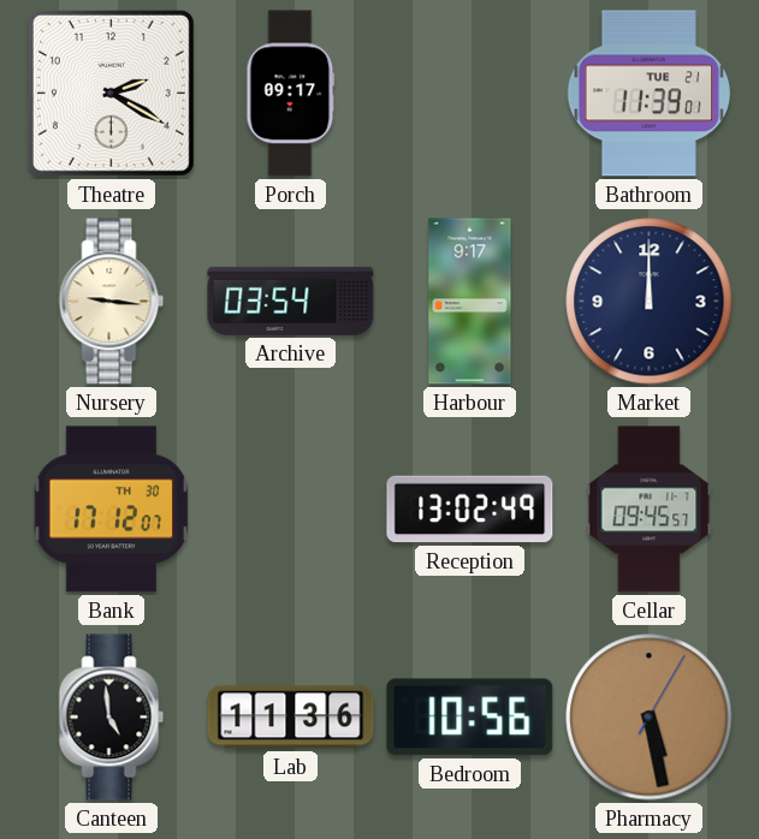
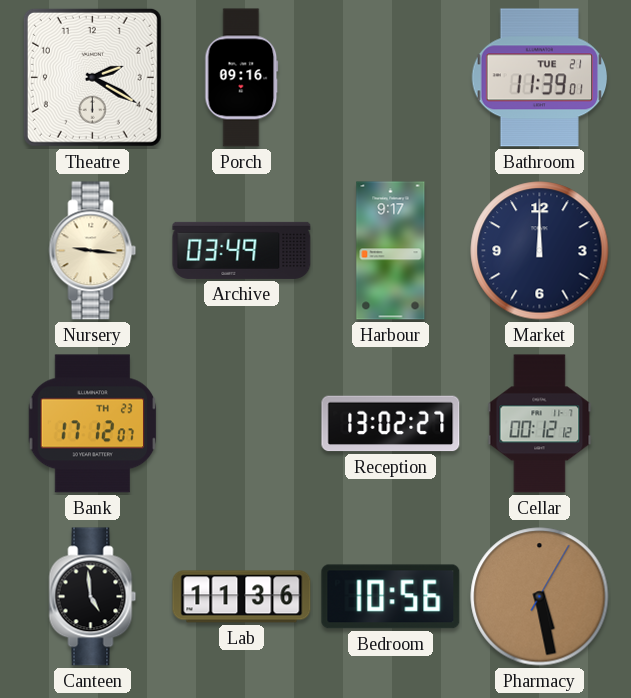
Porch: 09:17 -> 09:16
Archive: 03:54 -> 03:49
Bank date: TH 30 -> TH 23
Reception: 13:02:49 -> 13:02:27
Cellar: 09:45 -> 00:12
